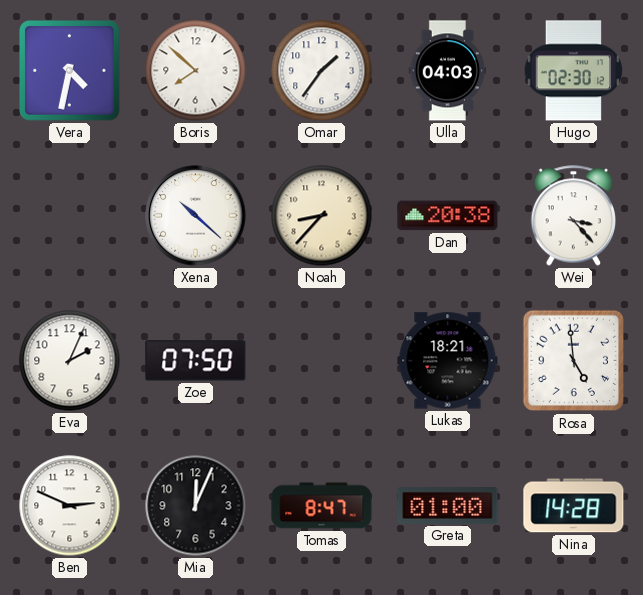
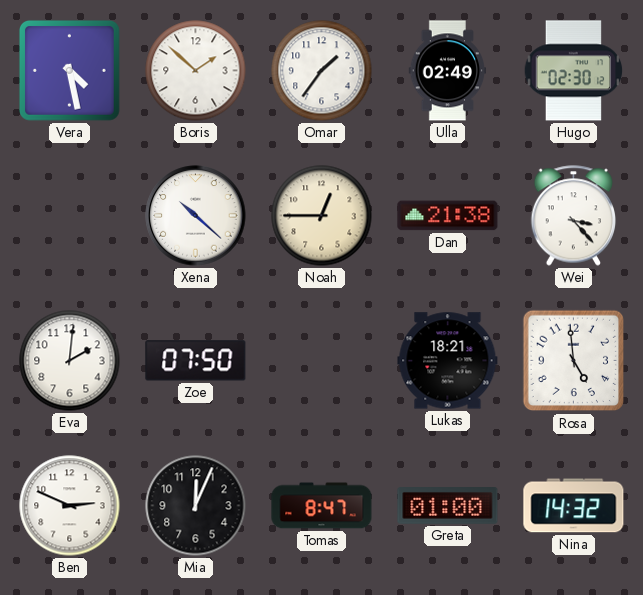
Vera: 4:32 -> 4:28
Boris: 7:52 -> 1:52
Ulla: 04:03 -> 02:49
Noah: 8:37 -> 12:45
Dan: 20:38 -> 21:38
Eva: 2:04 -> 2:01
Nina: 14:28 -> 14:32
